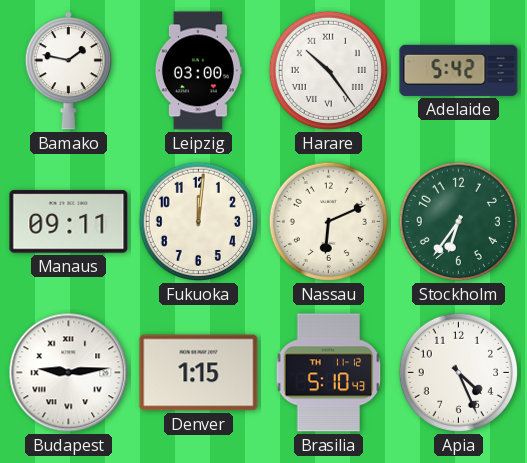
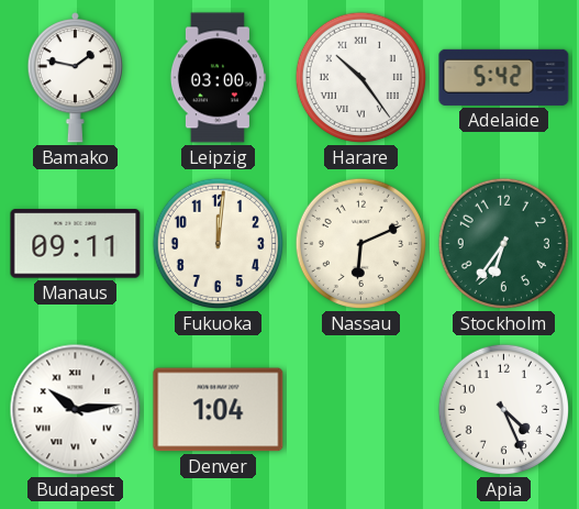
Budapest: 9:14 -> 10:14
Denver: 1:15 -> 1:04
Brasilia: 5:10 -> none
